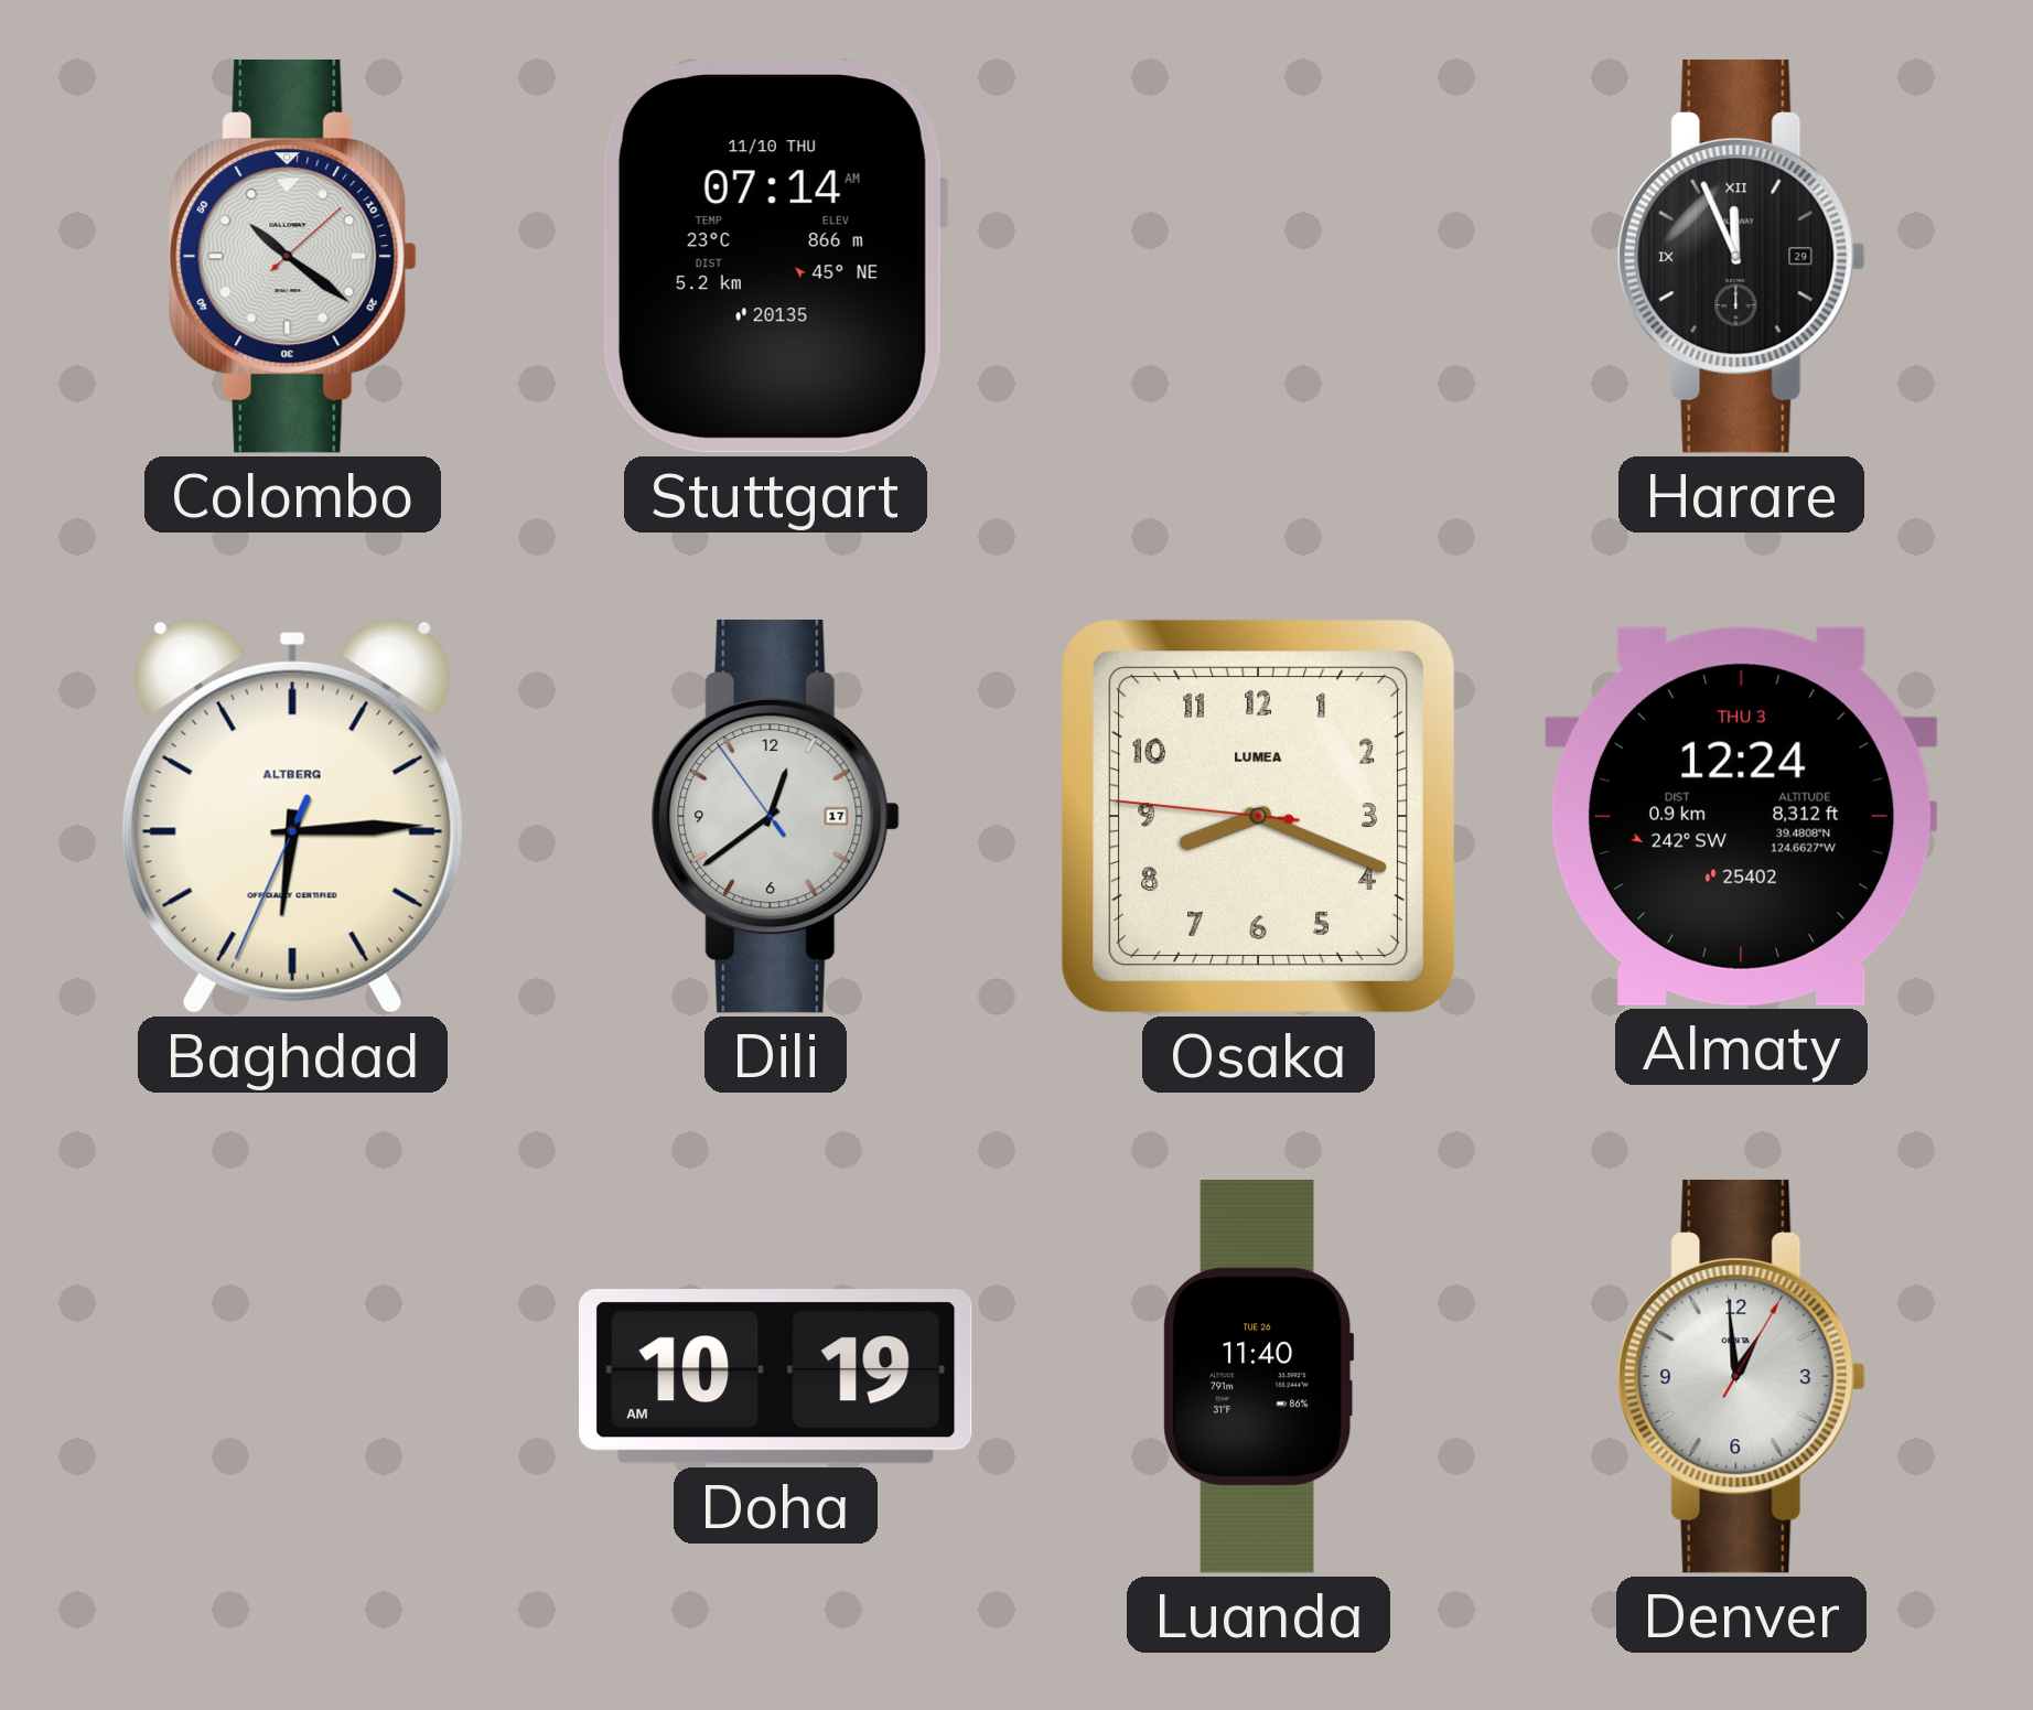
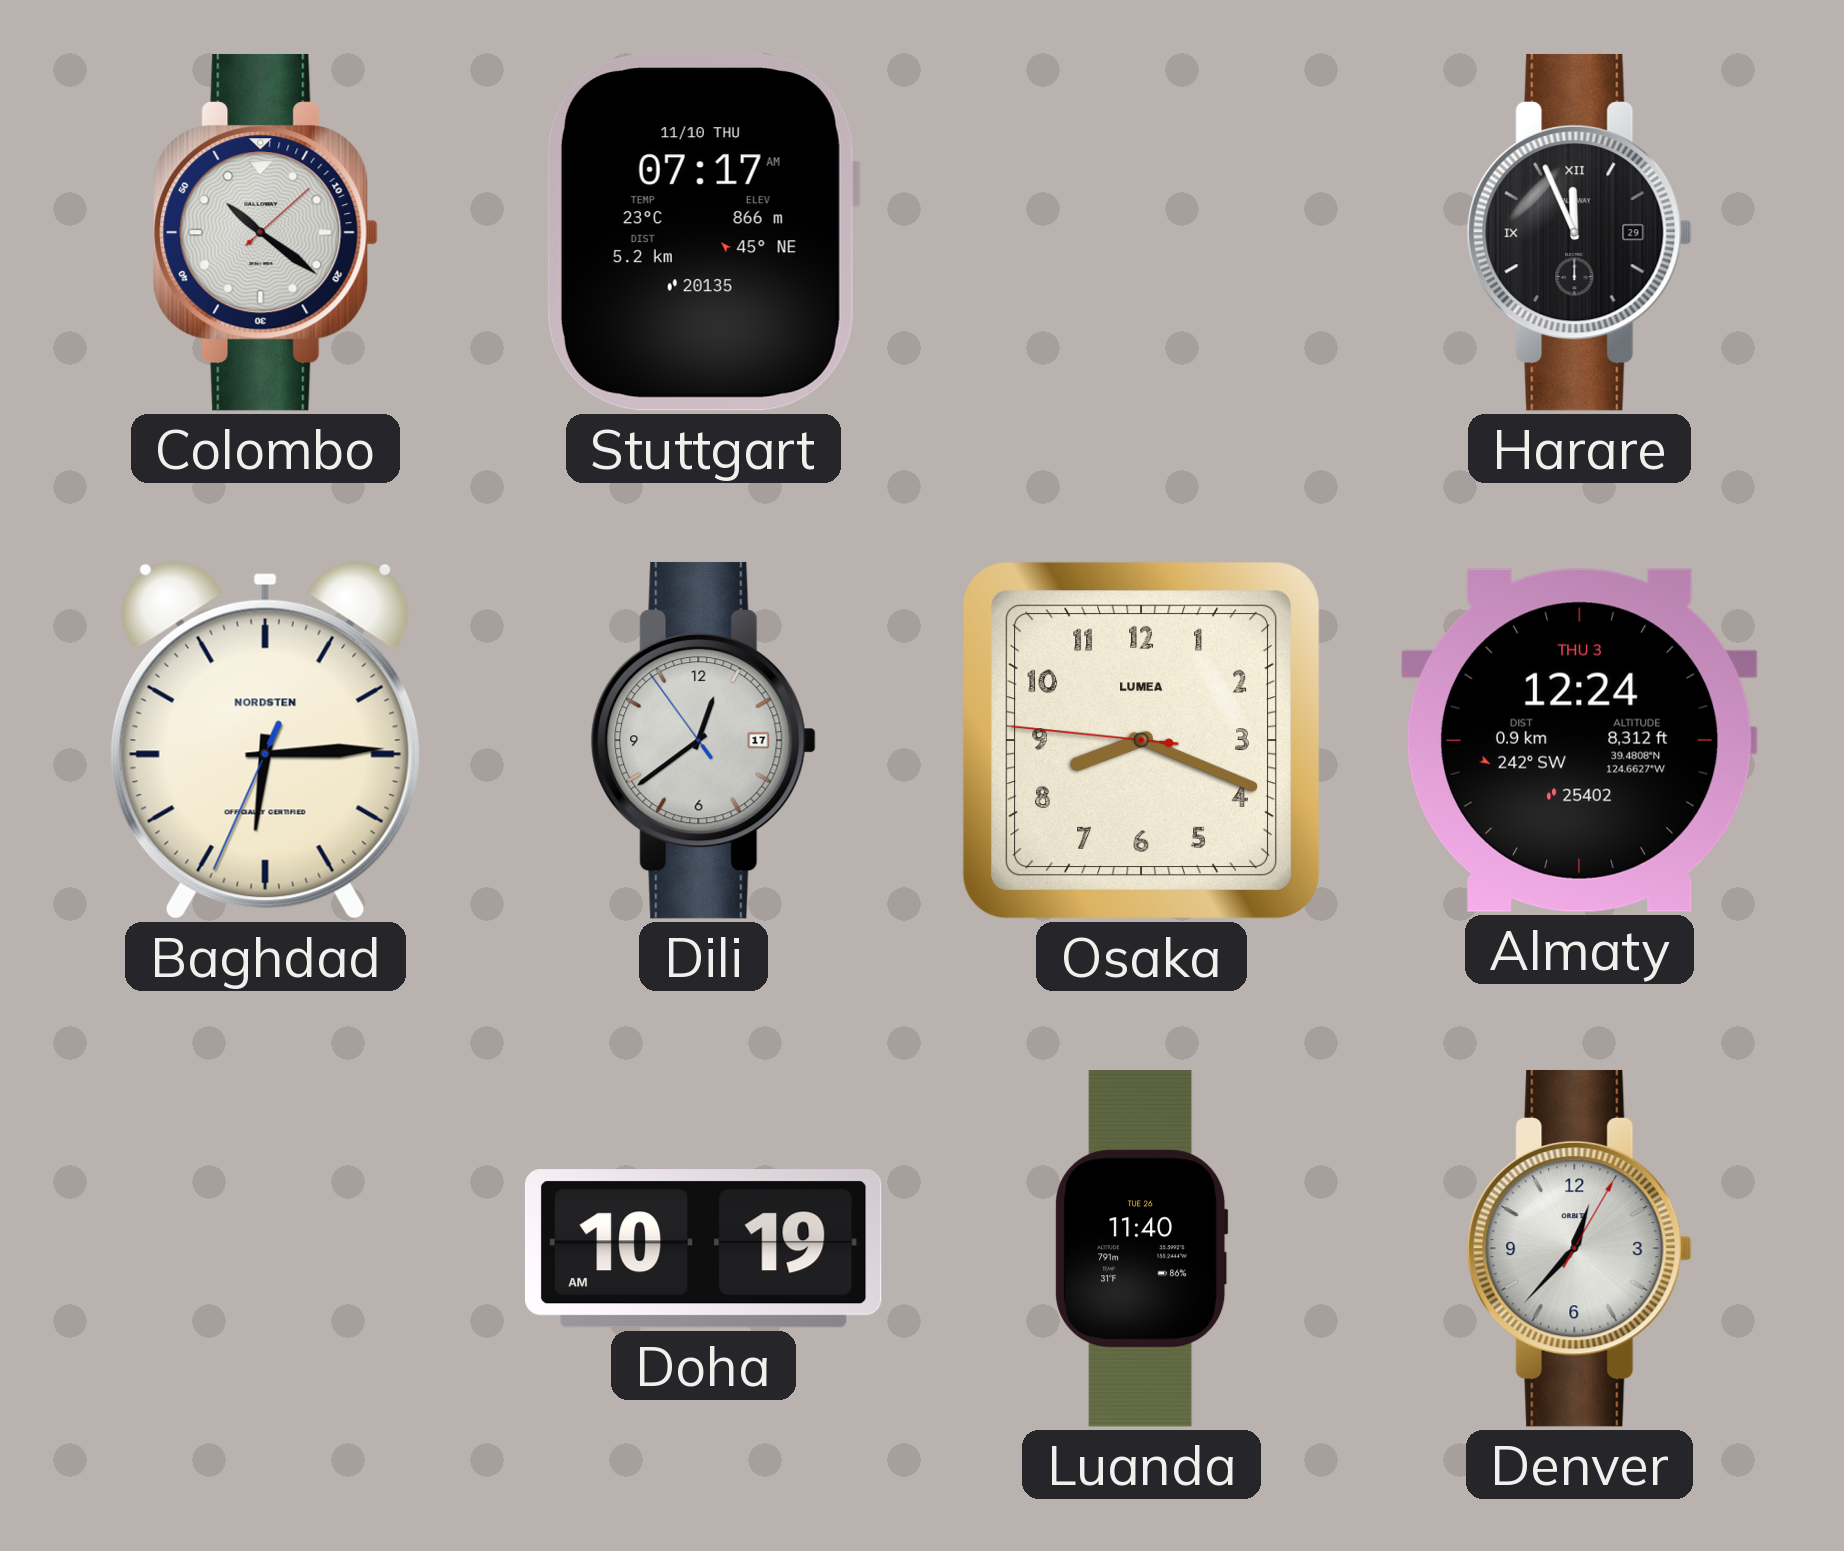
Stuttgart: 07:14 -> 07:17
Baghdad brand: ALTBERG -> NORDSTEN
Denver: 12:59 -> 12:37
